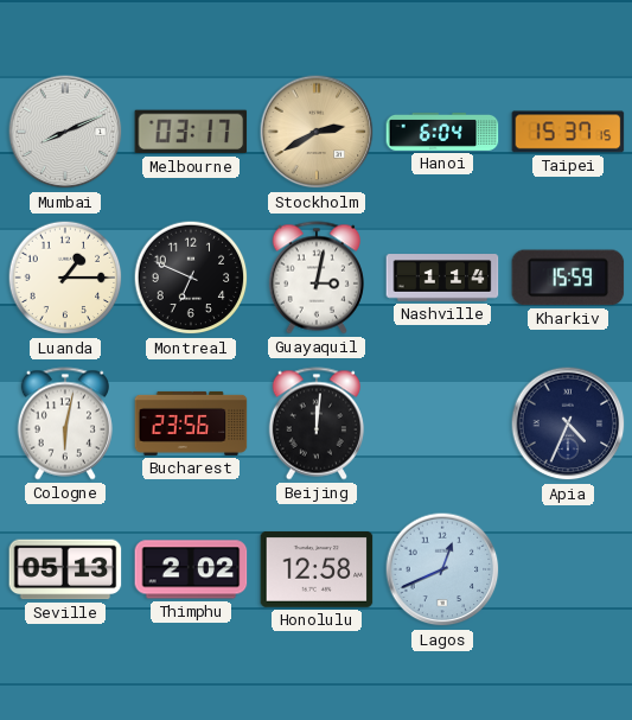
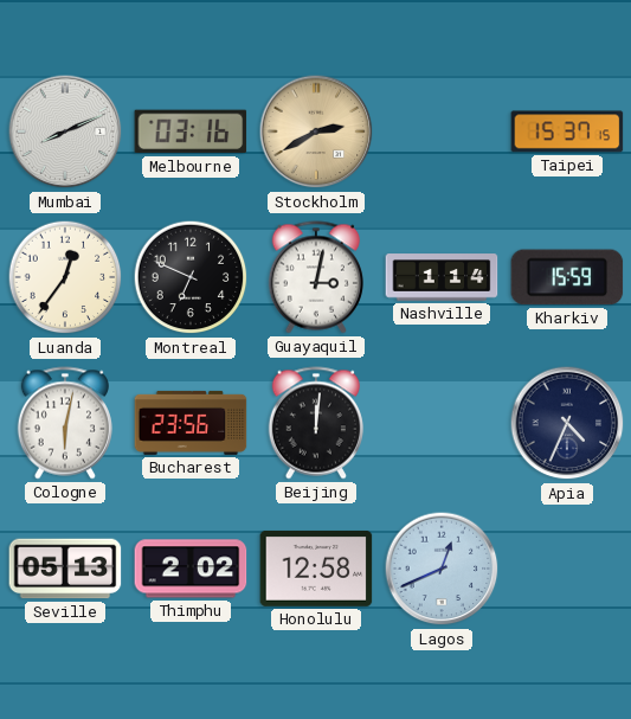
Melbourne: 03:17 -> 03:16
Hanoi: 6:04 -> none
Luanda: 1:15 -> 12:36
